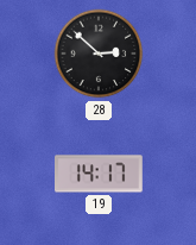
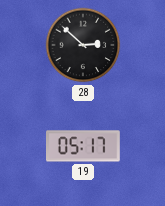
19: 14:17 -> 05:17
